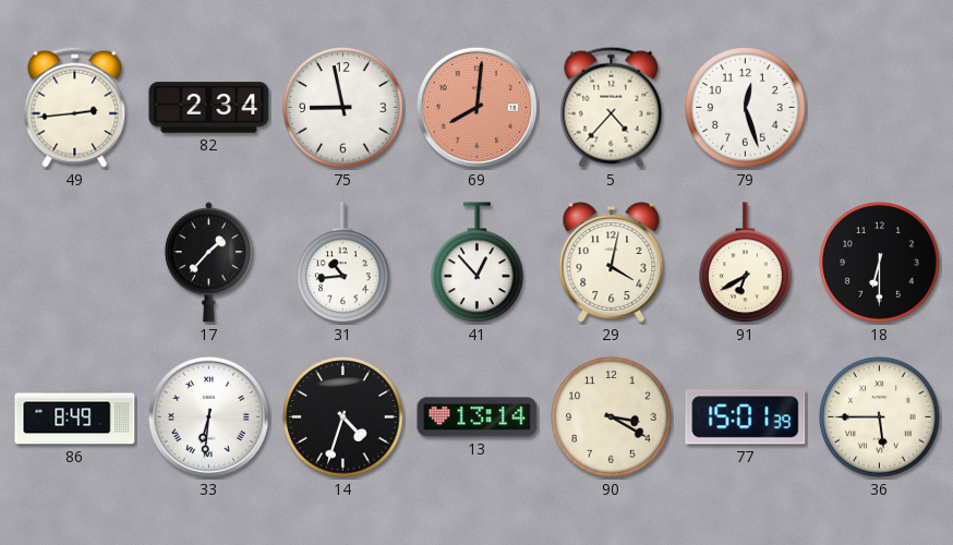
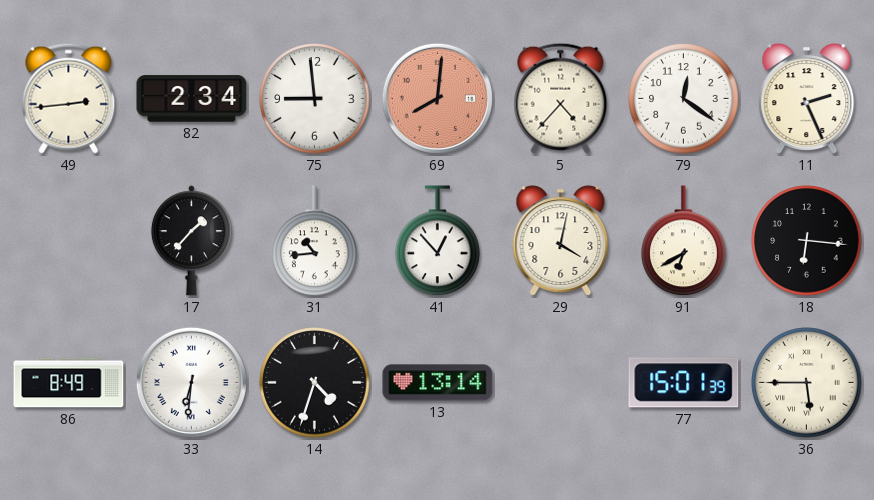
75: 8:58 -> 8:59
79: 12:27 -> 12:21
11: none -> 2:26
18: 6:30 -> 6:16
90: 3:20 -> none
